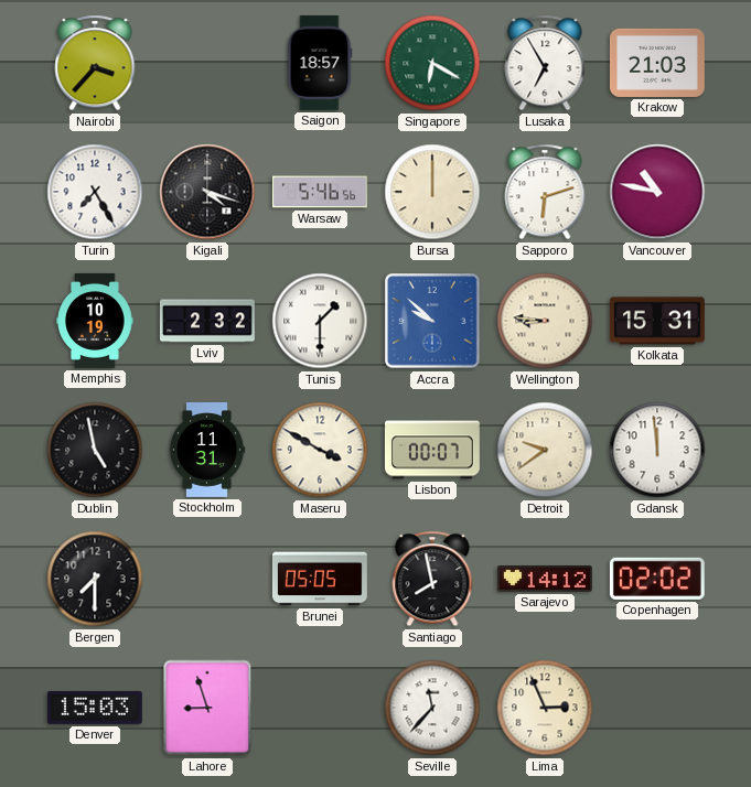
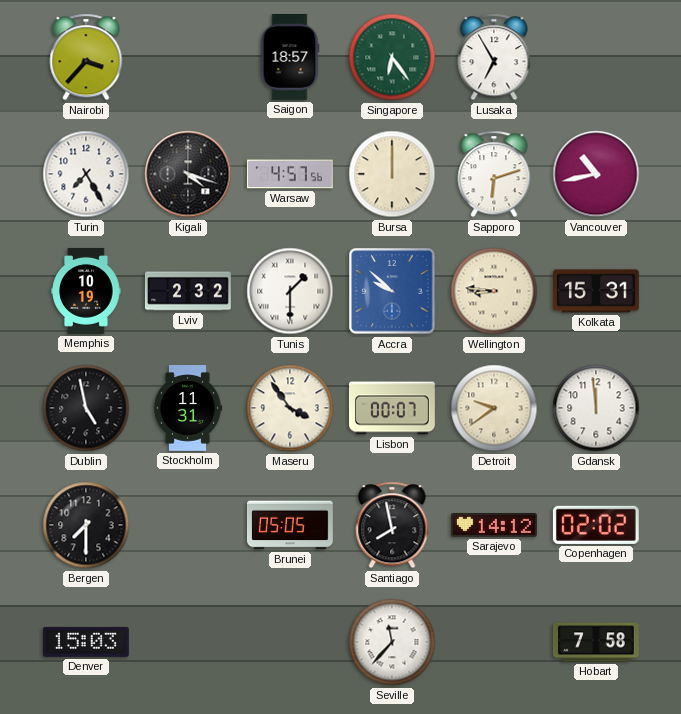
Singapore: 6:20 -> 6:24
Krakow: 21:03 -> none
Warsaw: 5:46 -> 4:57
Vancouver: 10:47 -> 10:43
Maseru: 3:50 -> 3:54
Lahore: 8:57 -> none
Lima: 2:56 -> none
Hobart: none -> 7:58
